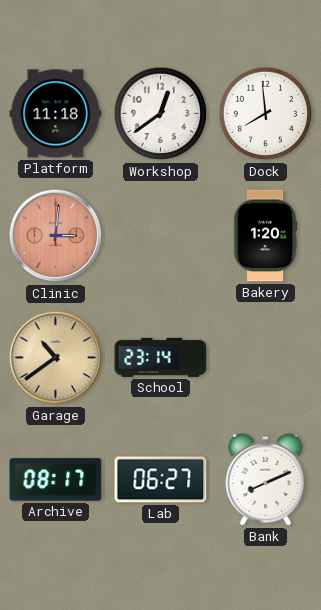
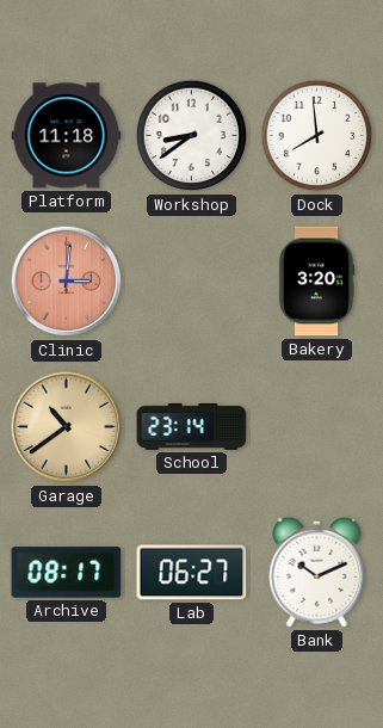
Workshop: 12:39 -> 8:39
Bakery: 1:20 -> 3:20
Bank: 8:11 -> 10:11
